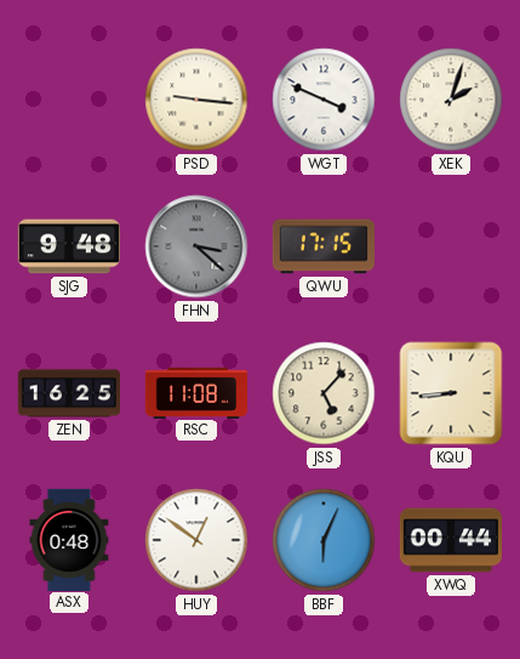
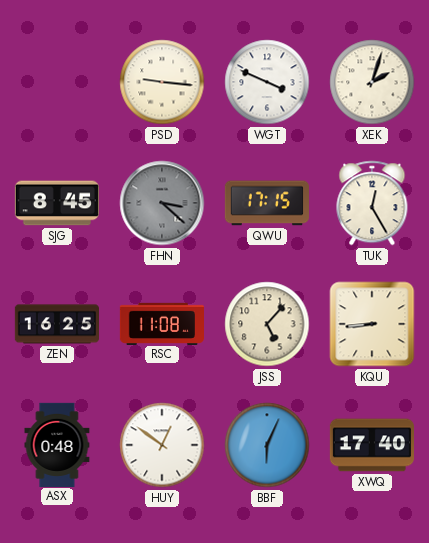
SJG: 9:48 -> 8:45
TUK: none -> 12:25
XWQ: 00:44 -> 17:40
